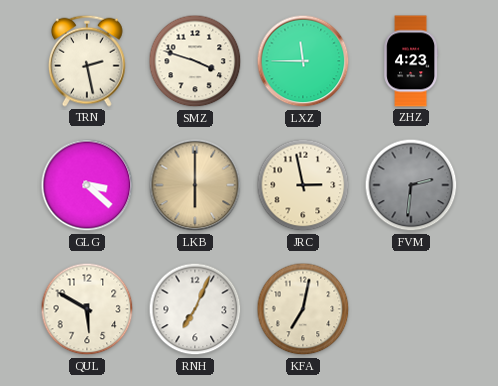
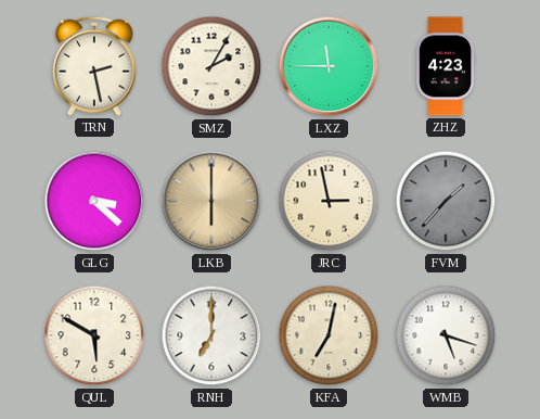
SMZ: 3:48 -> 2:05
FVM: 2:31 -> 1:37
RNH: 7:04 -> 7:00
WMB: none -> 5:18
